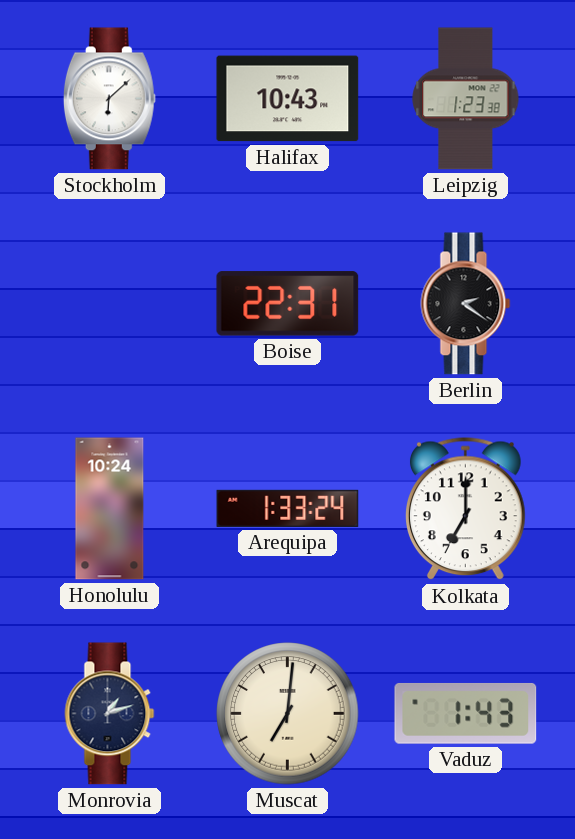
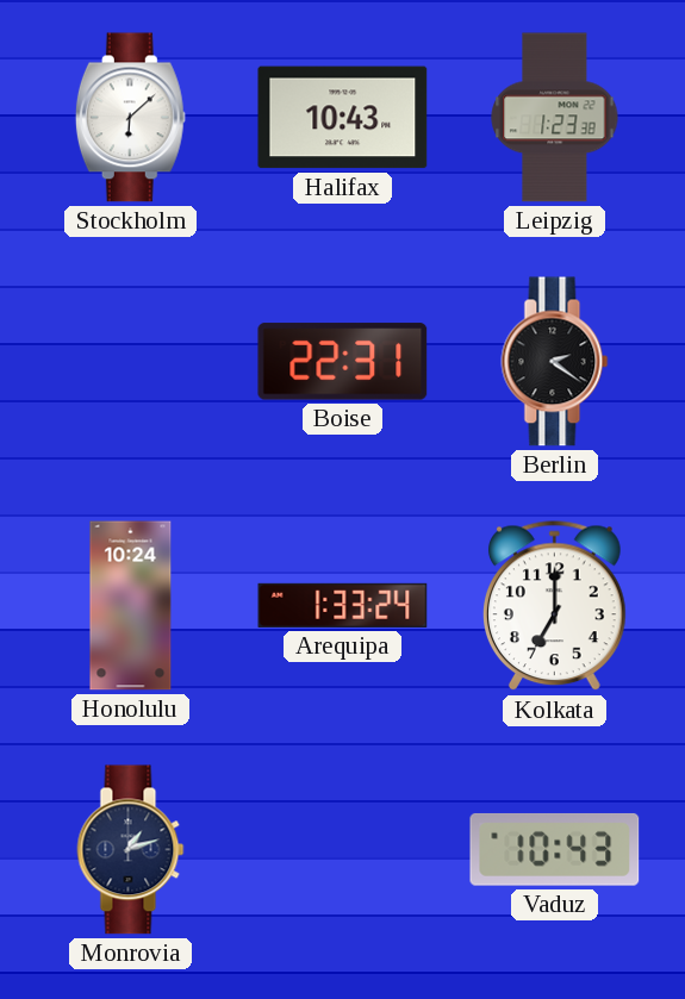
Muscat: 7:01 -> none
Vaduz: 1:43 -> 10:43
